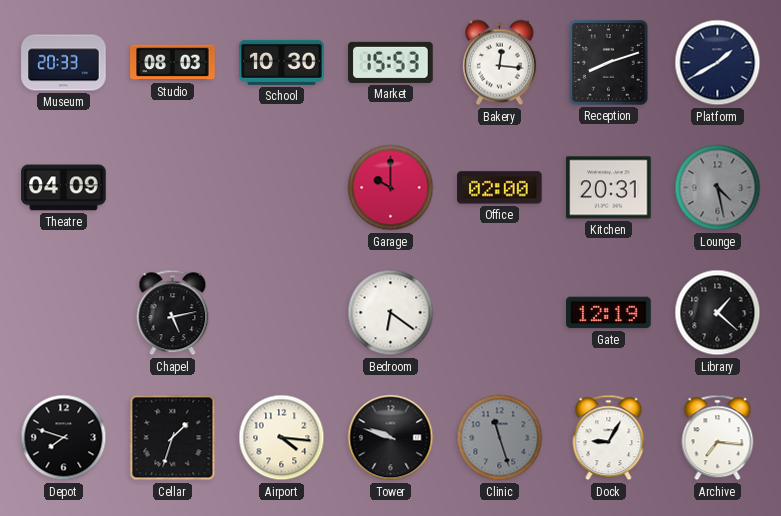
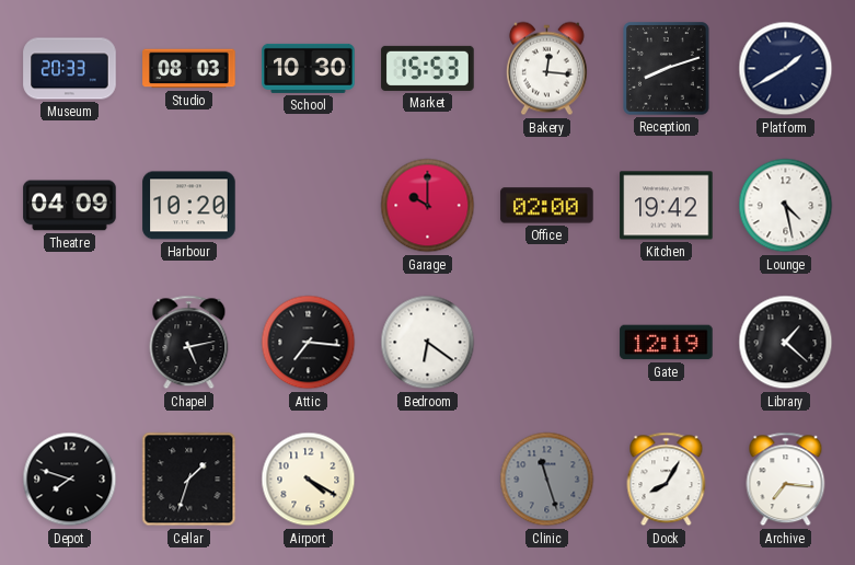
Harbour: none -> 10:20
Kitchen: 20:31 -> 19:42
Lounge dial: grey -> white
Attic: none -> 7:16
Airport: 4:16 -> 4:20
Tower: 9:48 -> none
Dock: 9:05 -> 8:05
